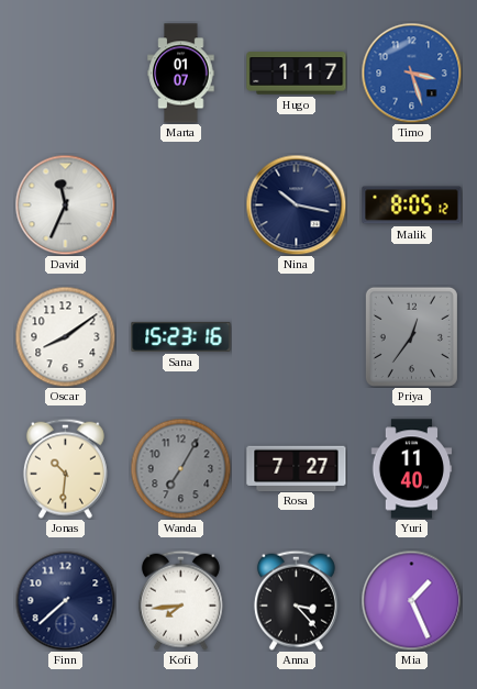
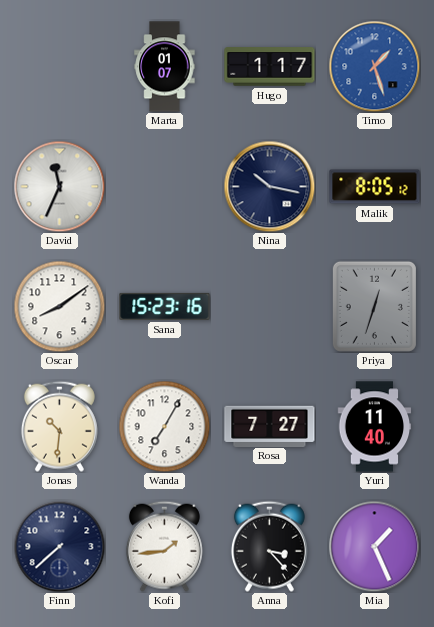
Timo: 3:27 -> 1:27
Priya: 12:36 -> 12:33
Wanda dial: grey -> white
Kofi: 7:44 -> 1:44
